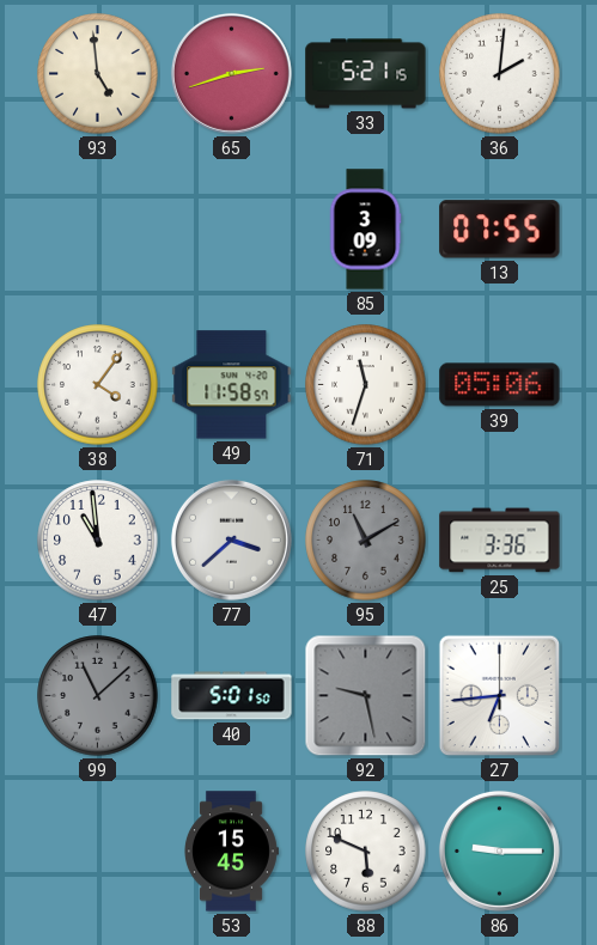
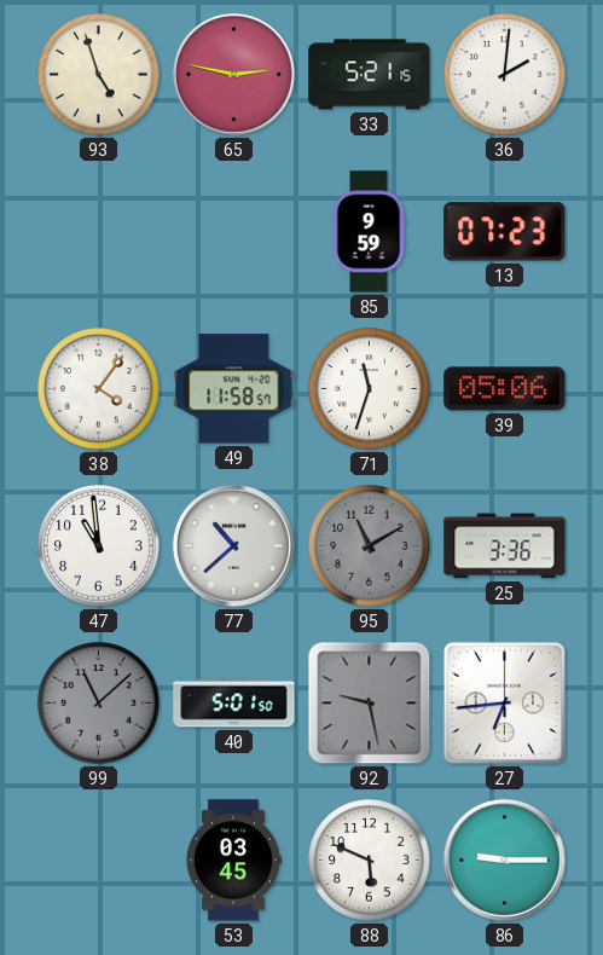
93: 4:59 -> 4:57
65: 2:42 -> 2:47
85: 3:09 -> 9:59
13: 07:55 -> 07:23
77: 3:38 -> 10:38
53: 15:45 -> 03:45
